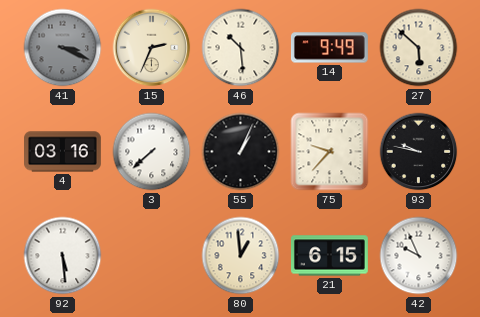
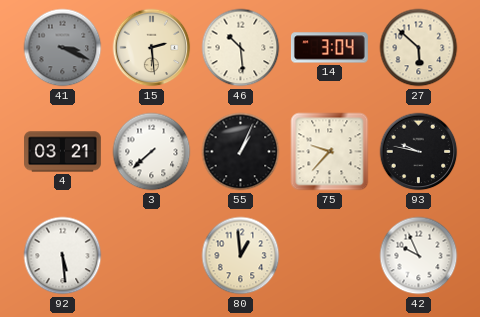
15: 2:34 -> 2:29
14: 9:49 -> 3:04
4: 03:16 -> 03:21
21: 6:15 -> none
